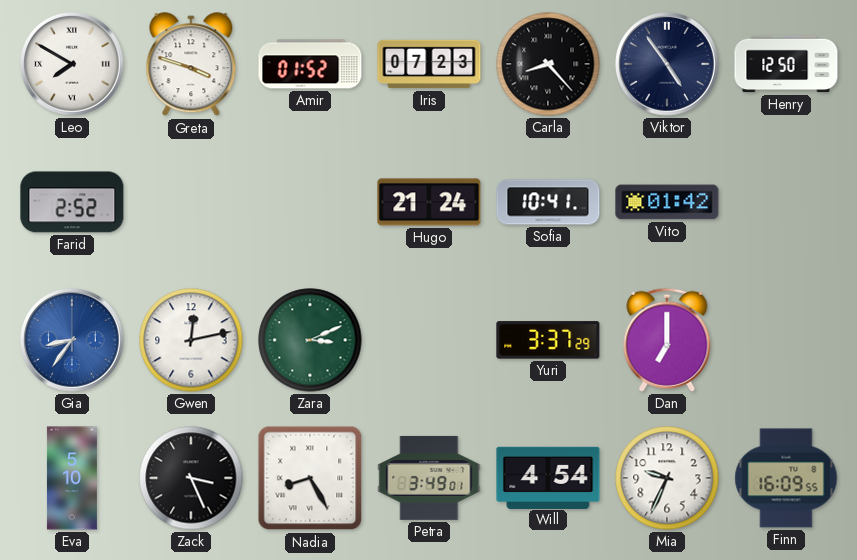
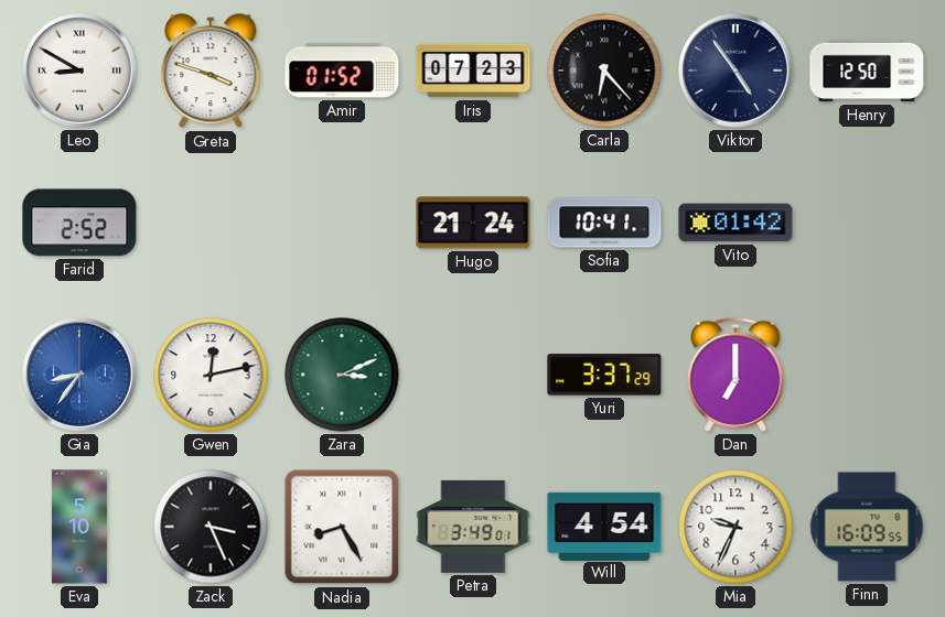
Leo: 7:50 -> 8:50
Carla: 8:23 -> 6:23
